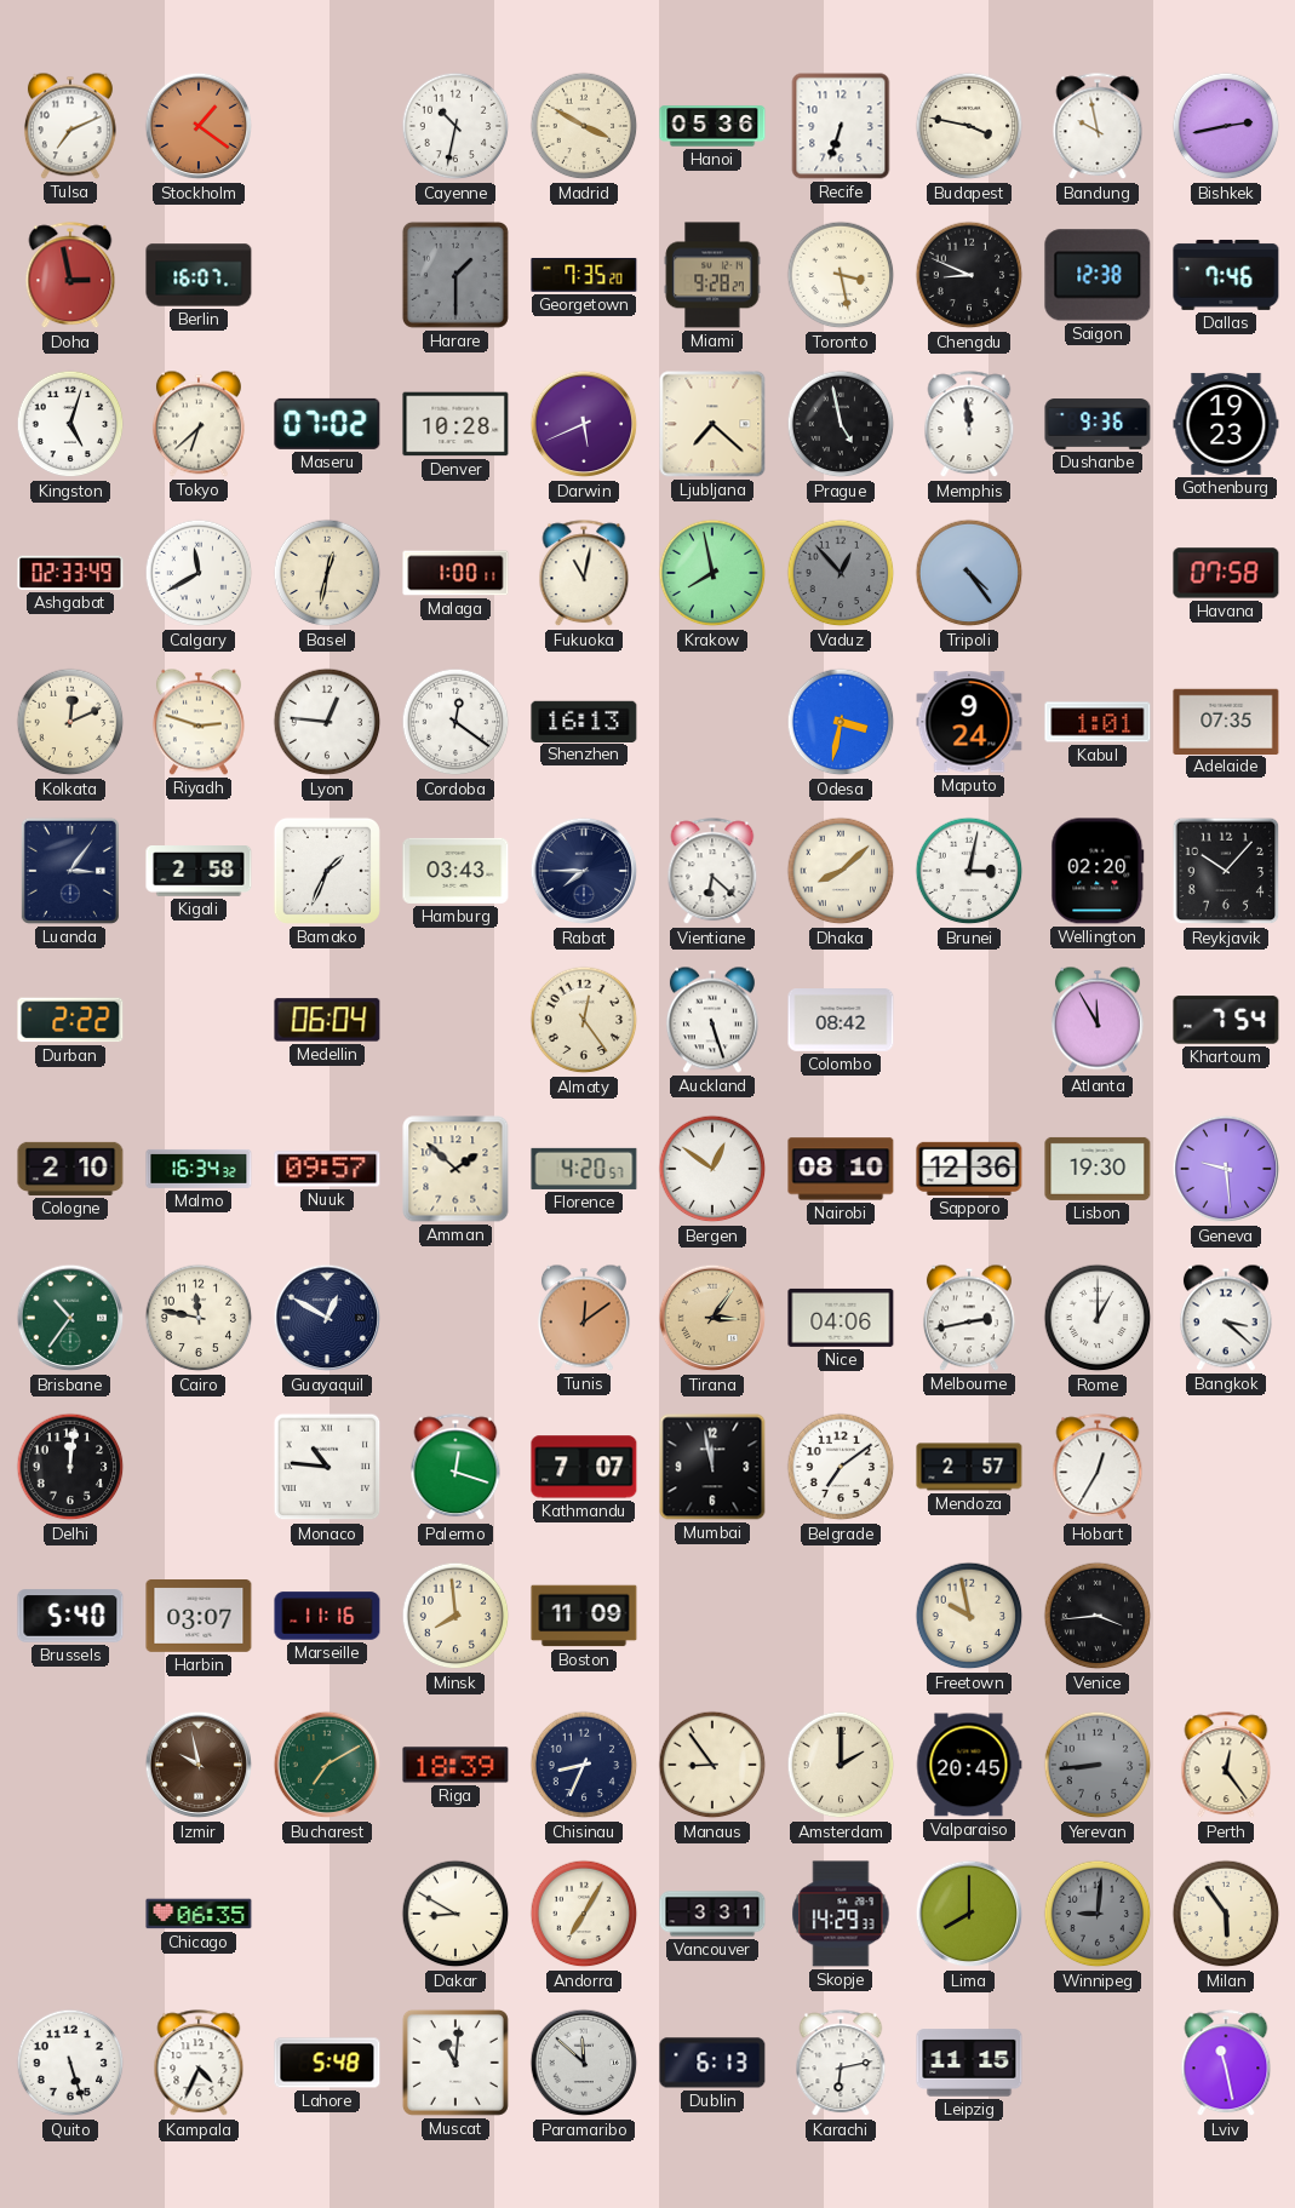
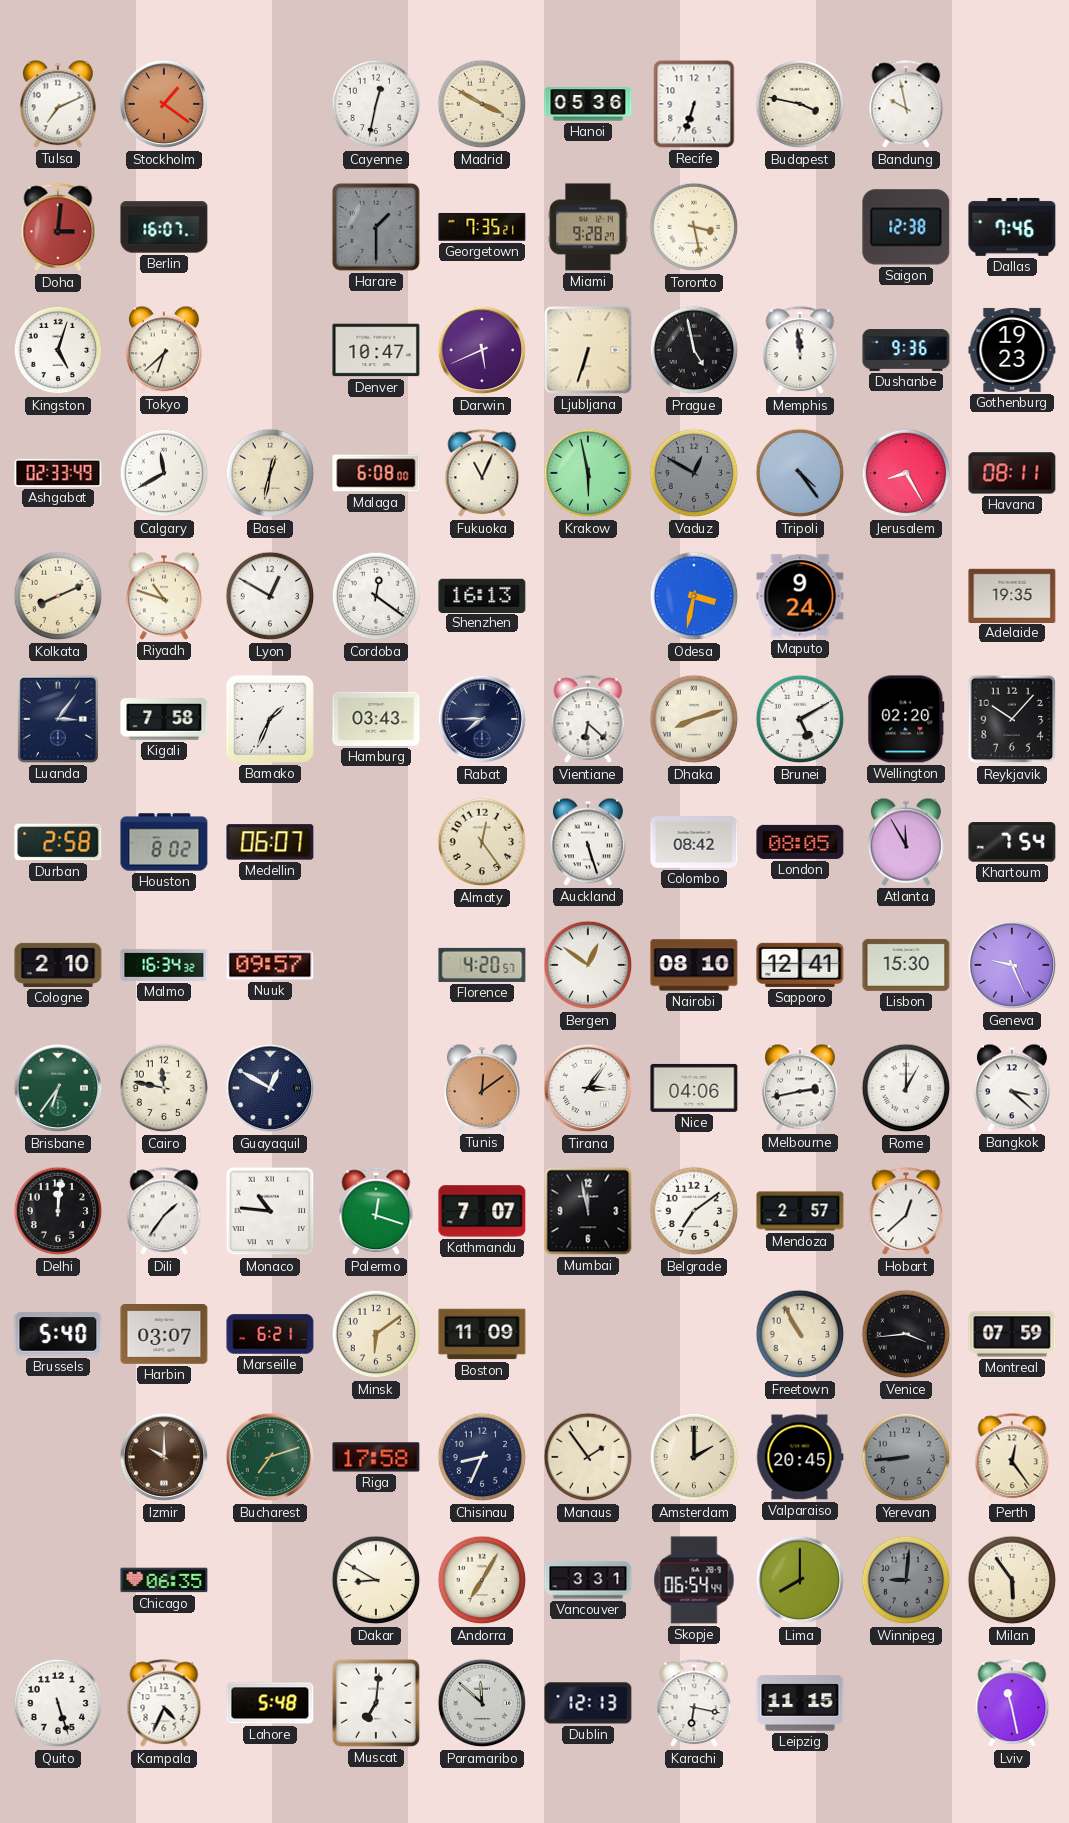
Cayenne: 10:32 -> 12:32
Bishkek: 2:43 -> none
Doha: 2:58 -> 3:01
Georgetown: 7:35:20 -> 7:35:21
Chengdu: 8:49 -> none
Maseru: 07:02 -> none
Denver: 10:28 -> 10:47
Ljubljana: 7:22 -> 6:33
Malaga: 1:00 -> 6:08
Fukuoka: 11:02 -> 11:04
Krakow: 7:58 -> 5:58
Vaduz: 12:53 -> 12:50
Jerusalem: none -> 8:25
Havana: 07:58 -> 08:11
Kolkata: 12:11 -> 8:11
Riyadh: 2:48 -> 10:48
Lyon: 12:46 -> 12:50
Kabul: 1:01 -> none
Adelaide: 07:35 -> 19:35
Kigali: 2:58 -> 7:58
Dhaka: 8:08 -> 8:12
Brunei: 3:02 -> 5:10
Durban: 2:22 -> 2:58
Houston: none -> 8:02
Medellin: 06:04 -> 06:07
London: none -> 08:05
Amman: 1:52 -> none
Sapporo: 12:36 -> 12:41
Lisbon: 19:30 -> 15:30
Geneva: 9:29 -> 9:26
Brisbane: 10:36 -> 6:36
Tirana dial: champagne -> white
Dili: none -> 1:36
Hobart: 12:35 -> 12:38
Marseille: 11:16 -> 6:21
Minsk: 7:59 -> 6:09
Freetown: 9:58 -> 10:55
Montreal: none -> 07:59
Izmir: 9:58 -> 10:00
Bucharest: 7:10 -> 7:12
Riga: 18:39 -> 17:58
Manaus: 8:54 -> 1:54
Skopje: 14:29 -> 06:54
Muscat: 11:01 -> 7:01
Dublin: 6:13 -> 12:13
Karachi: 6:13 -> 6:17
